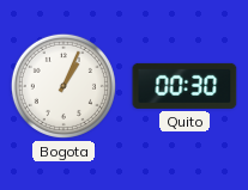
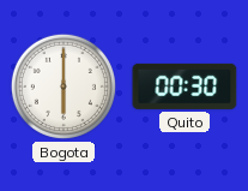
Bogota: 1:04 -> 6:00
